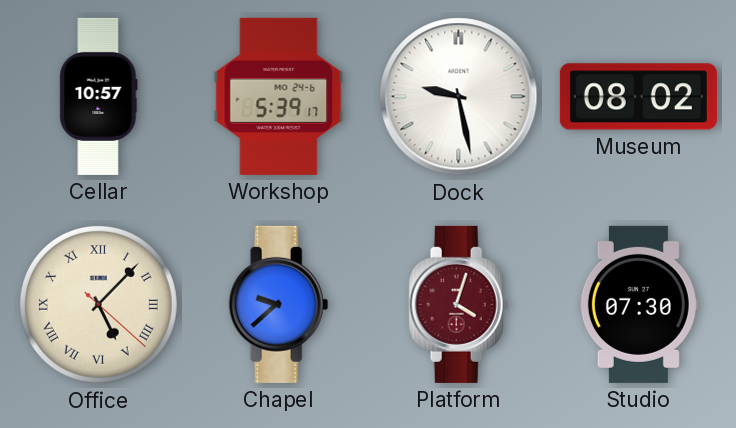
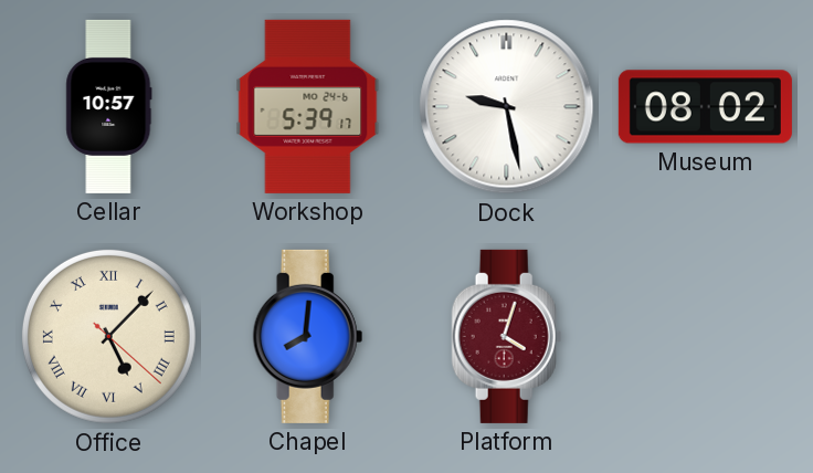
Chapel: 9:38 -> 8:01
Studio: 07:30 -> none
